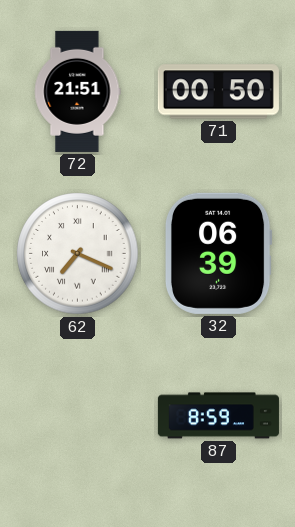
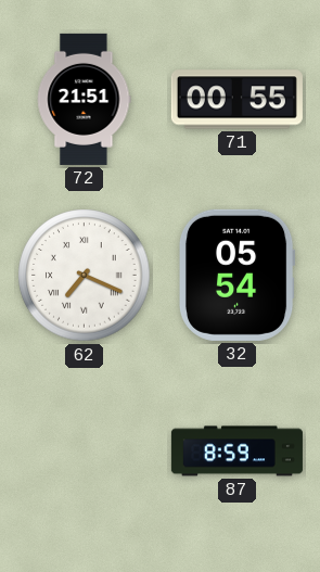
71: 00:50 -> 00:55
32: 06:39 -> 05:54
